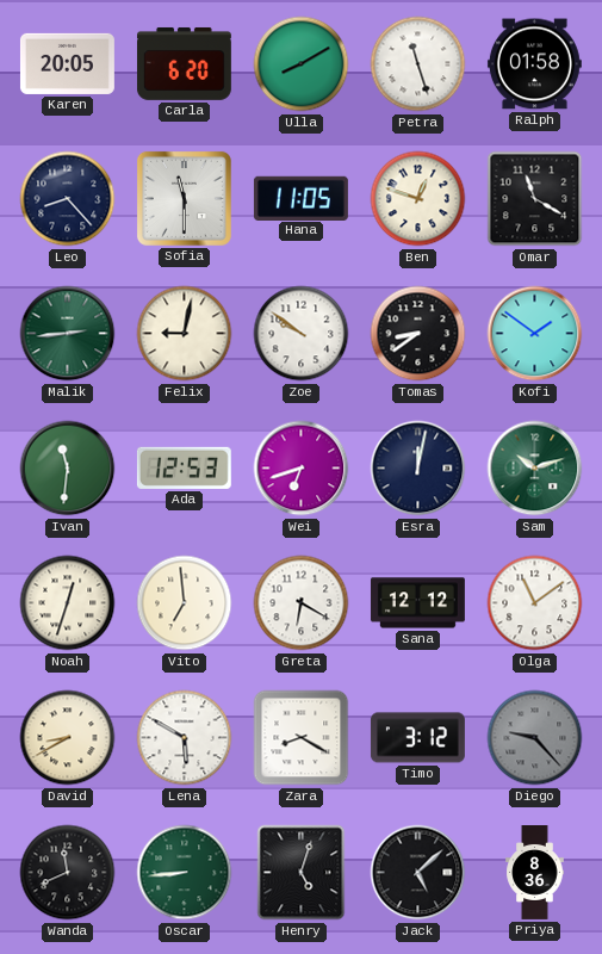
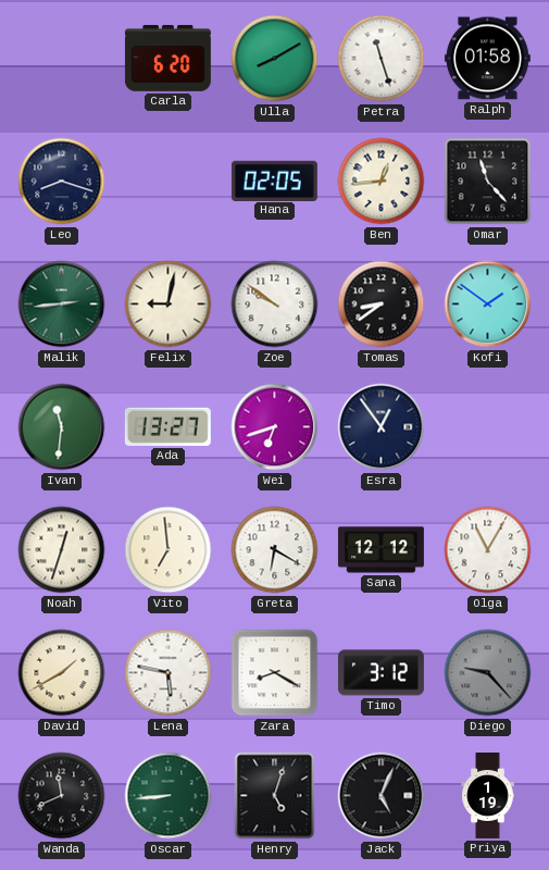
Karen: 20:05 -> none
Leo: 8:23 -> 8:18
Sofia: 11:30 -> none
Hana: 11:05 -> 02:05
Ben: 12:48 -> 12:44
Omar: 11:20 -> 11:23
Ada: 12:53 -> 13:27
Esra: 12:02 -> 12:54
Sam: 10:12 -> none
Olga: 11:09 -> 11:05
David: 8:40 -> 1:40
Lena: 5:50 -> 5:47
Jack: 5:08 -> 5:04
Priya: 8:36 -> 1:19
